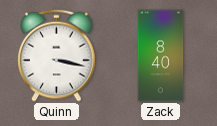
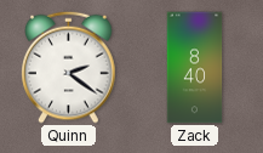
Quinn: 3:17 -> 2:21
